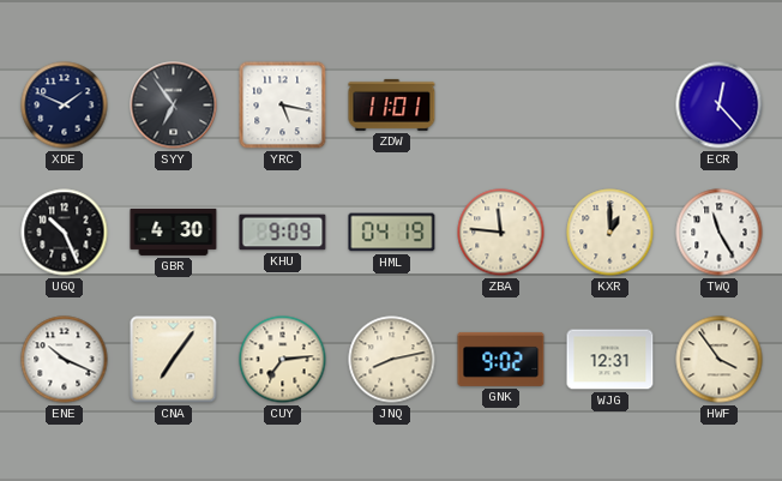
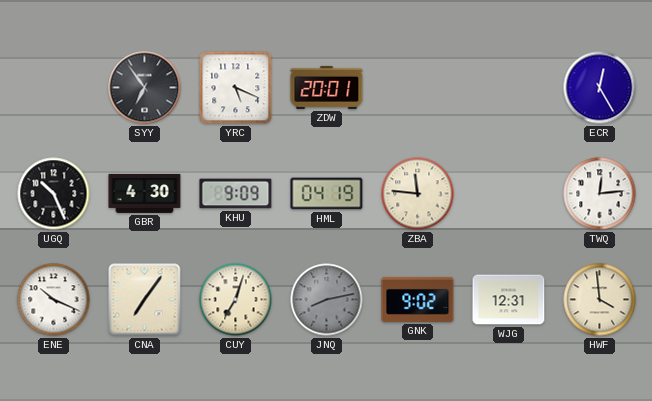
XDE: 1:49 -> none
YRC: 5:17 -> 5:19
ZDW: 11:01 -> 20:01
ECR: 12:23 -> 12:25
KXR: 1:00 -> none
TWQ: 11:25 -> 12:14
CUY: 7:14 -> 7:03
JNQ dial: cream -> grey
HWF: 3:54 -> 3:59
